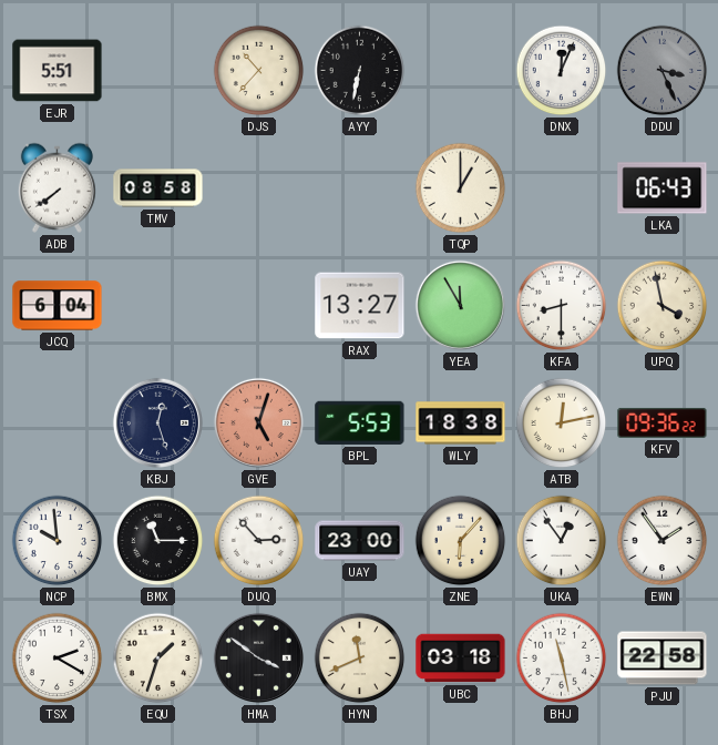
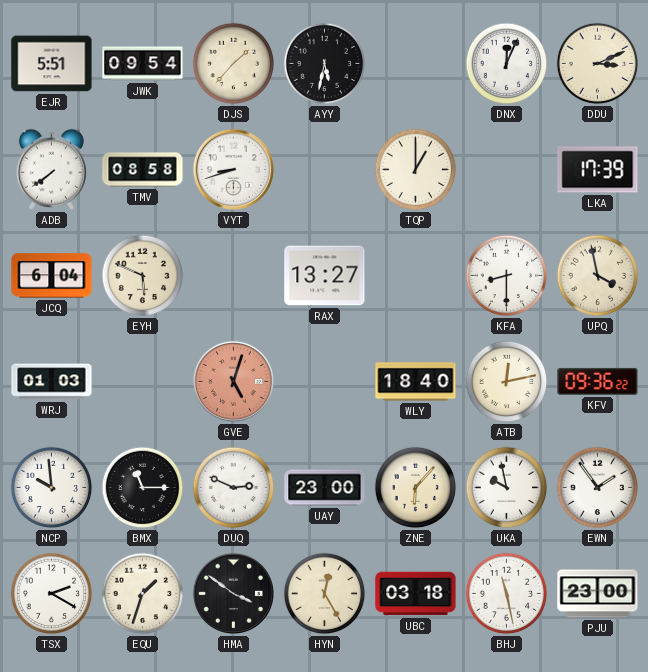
JWK: none -> 09:54
DJS: 10:37 -> 1:37
AYY: 6:32 -> 5:32
DDU: 3:26 -> 3:11
DDU dial: grey -> cream
VYT: none -> 8:42
LKA: 06:43 -> 17:39
EYH: none -> 5:49
YEA: 11:55 -> none
WRJ: none -> 01:03
KBJ: 12:27 -> none
BPL: 5:53 -> none
WLY: 18:38 -> 18:40
DUQ: 2:53 -> 2:49
UKA: 12:54 -> 9:58
HYN: 11:41 -> 12:25
PJU: 22:58 -> 23:00
